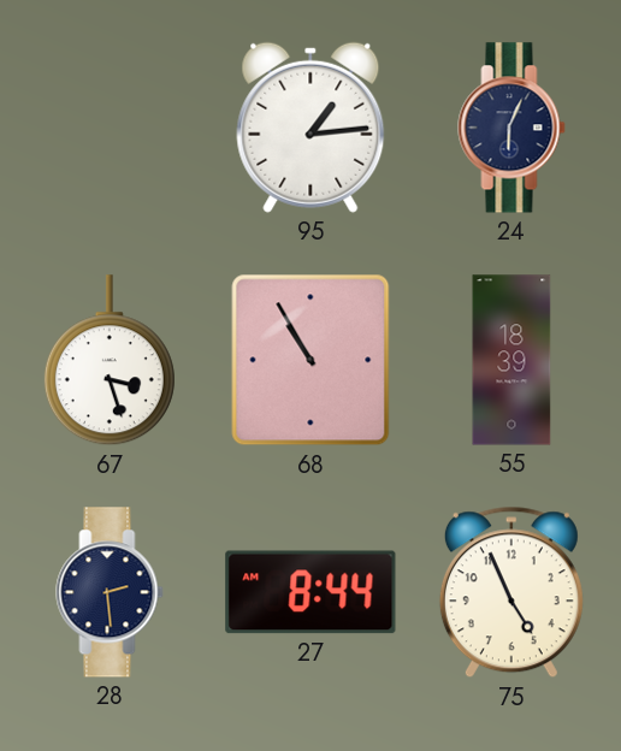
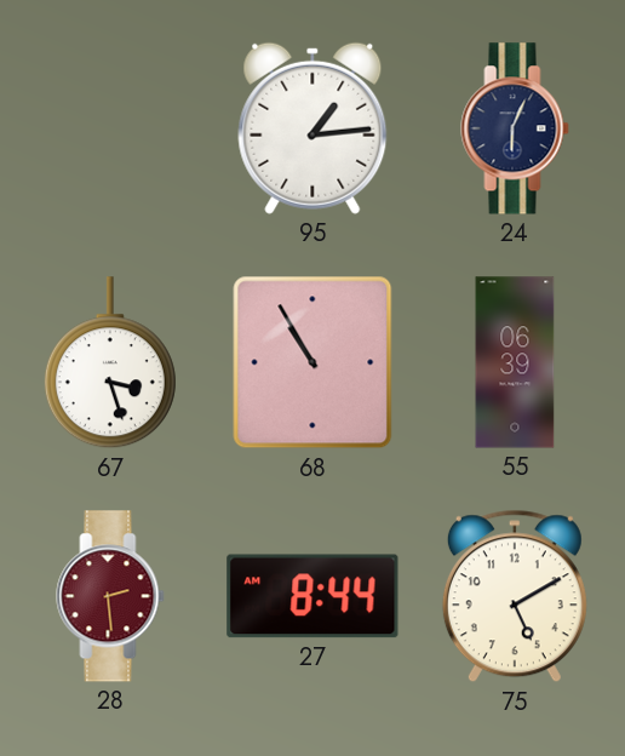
55: 18:39 -> 06:39
28 dial: navy -> burgundy
75: 4:56 -> 5:10
